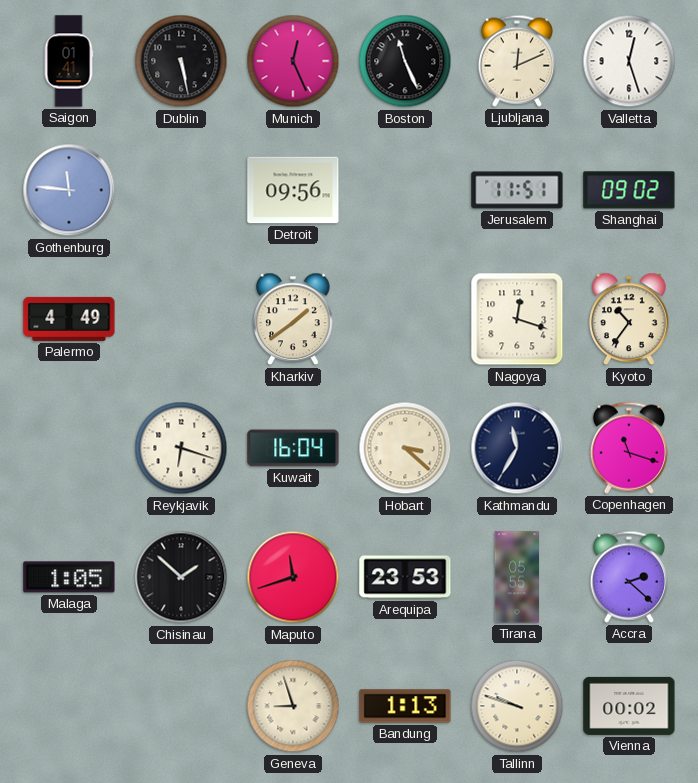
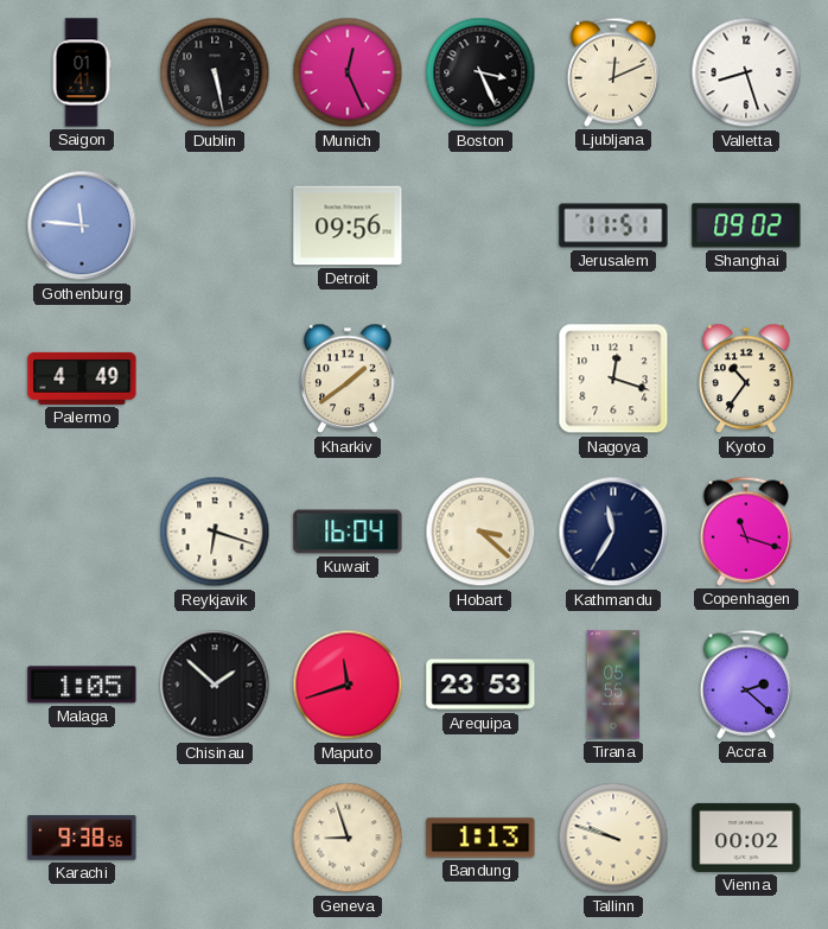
Boston: 11:26 -> 3:26
Valletta: 12:27 -> 8:27
Karachi: none -> 9:38
